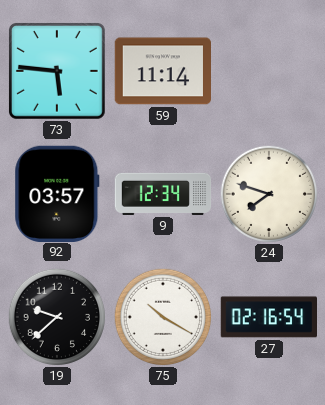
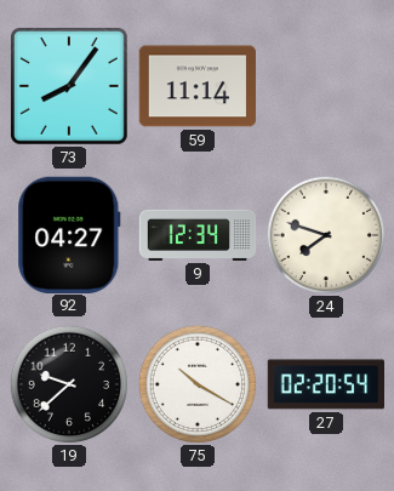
73: 5:46 -> 8:06
92: 03:57 -> 04:27
27: 02:16 -> 02:20
